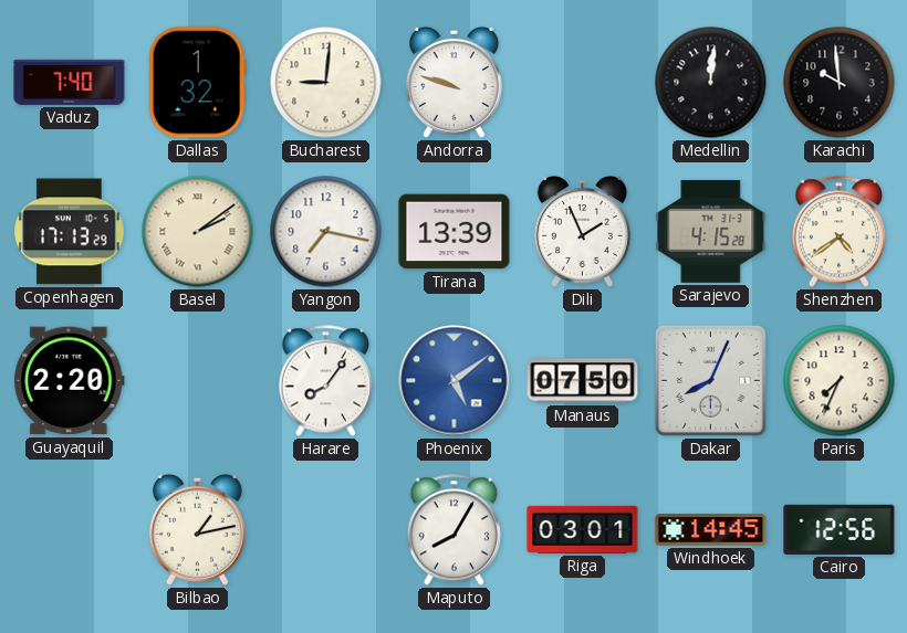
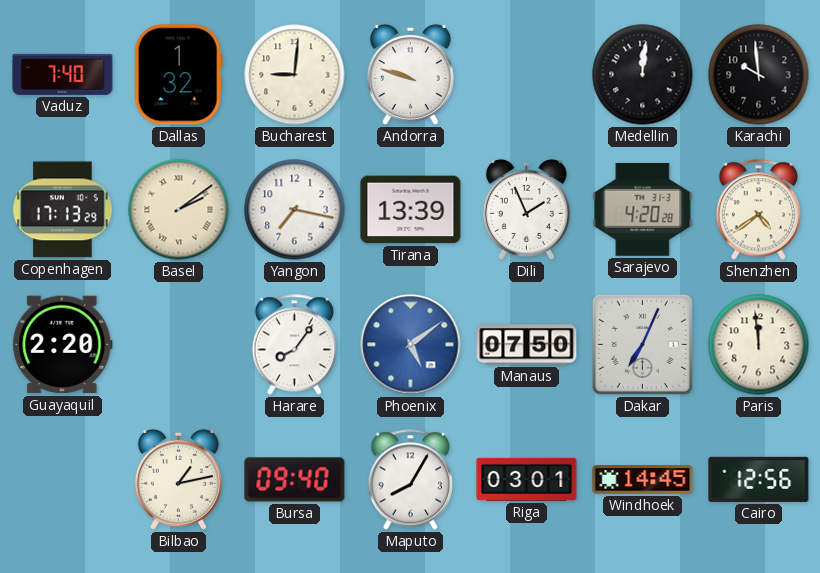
Sarajevo: 4:15 -> 4:20
Dakar: 8:04 -> 7:04
Paris: 7:34 -> 11:59
Bursa: none -> 09:40
